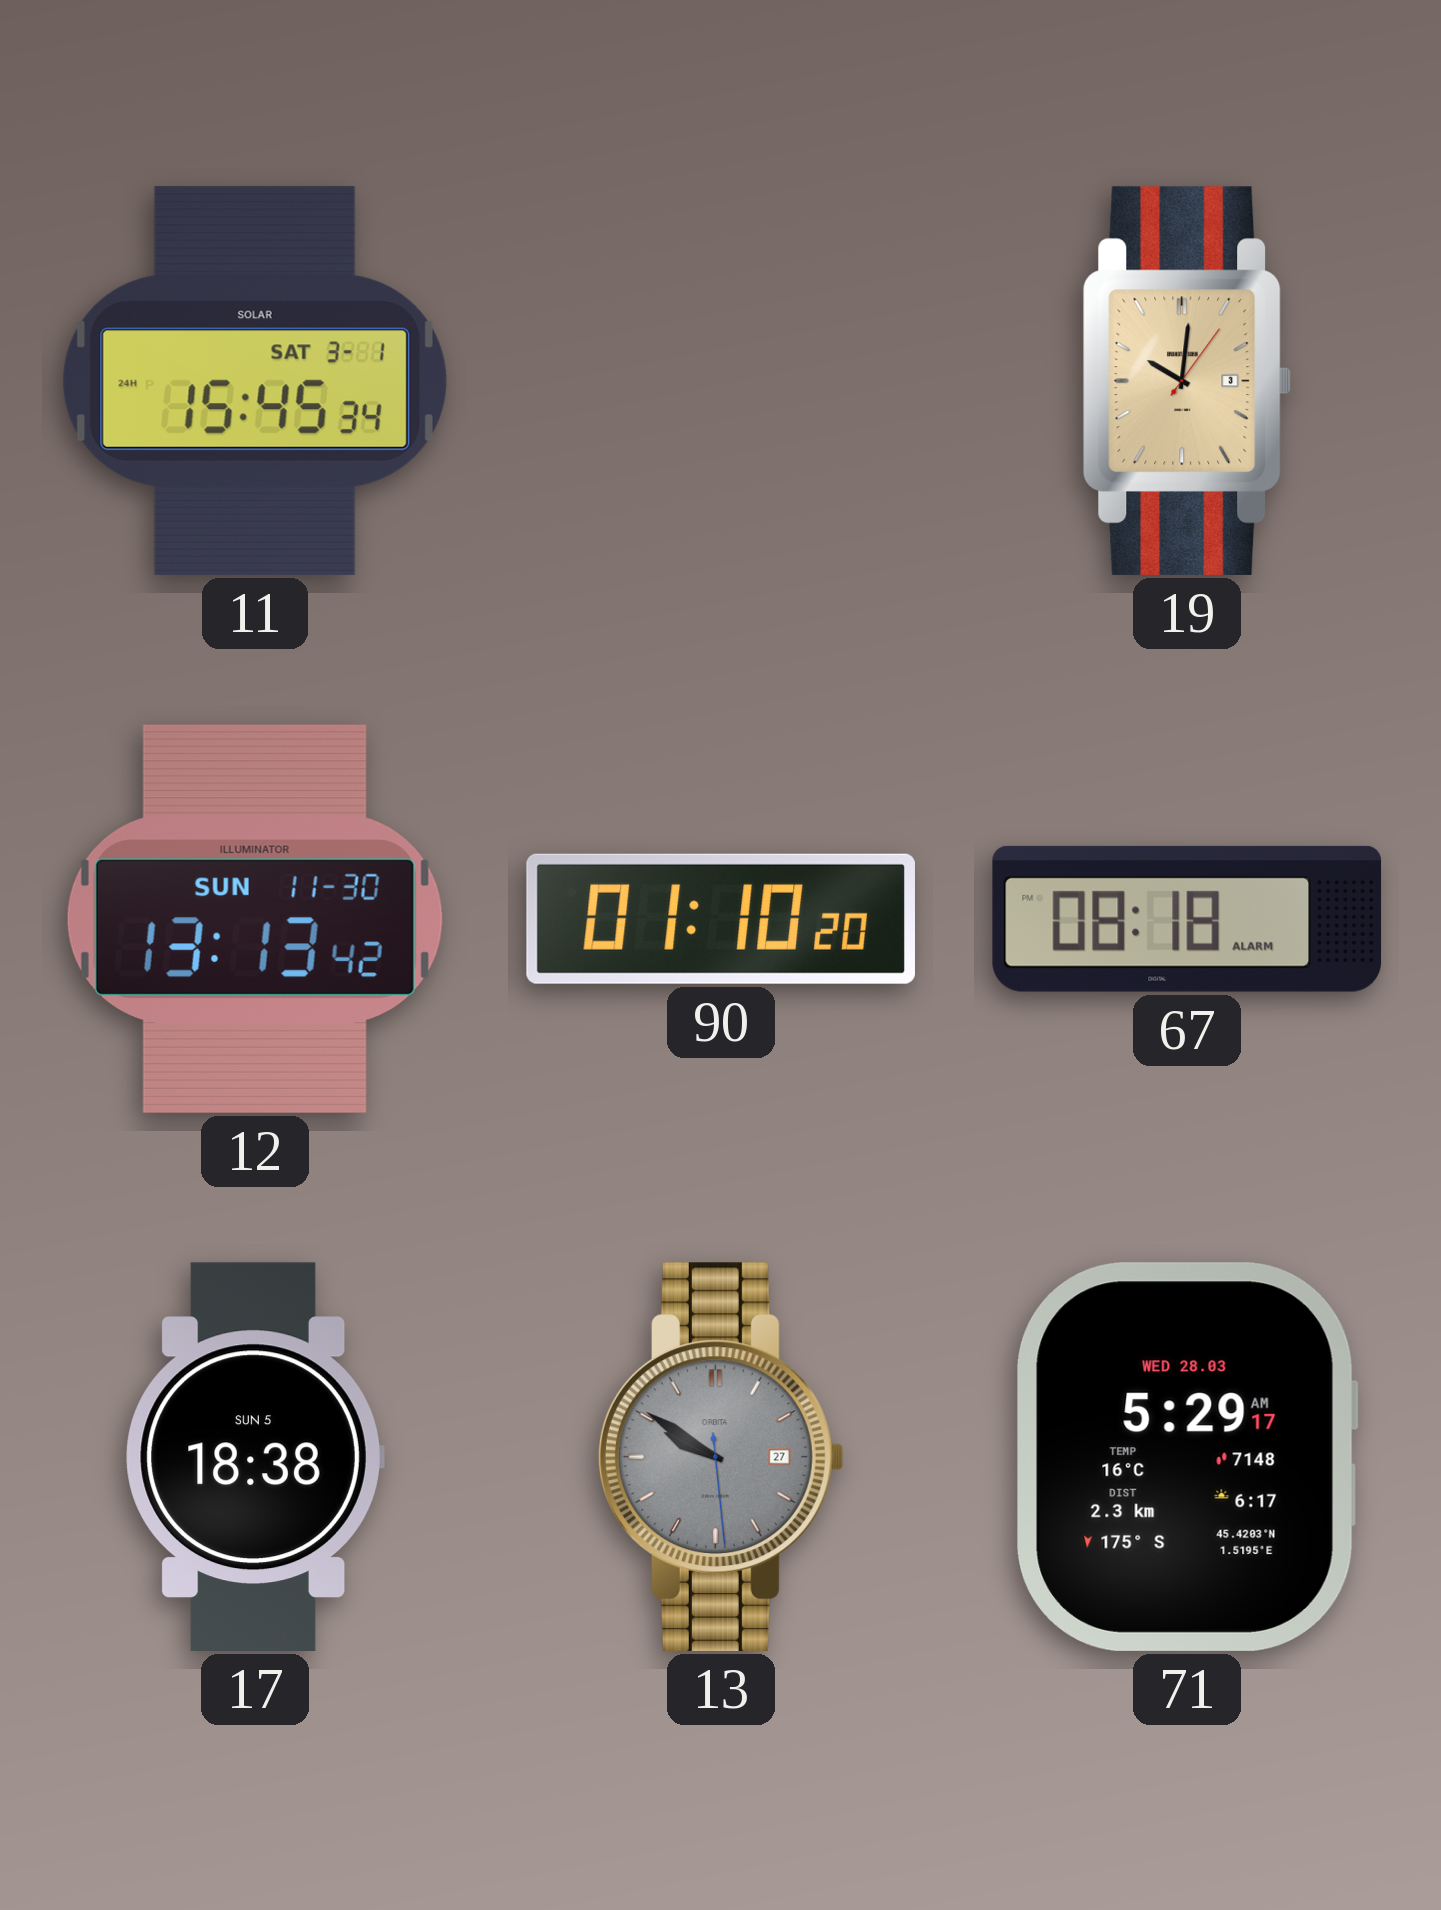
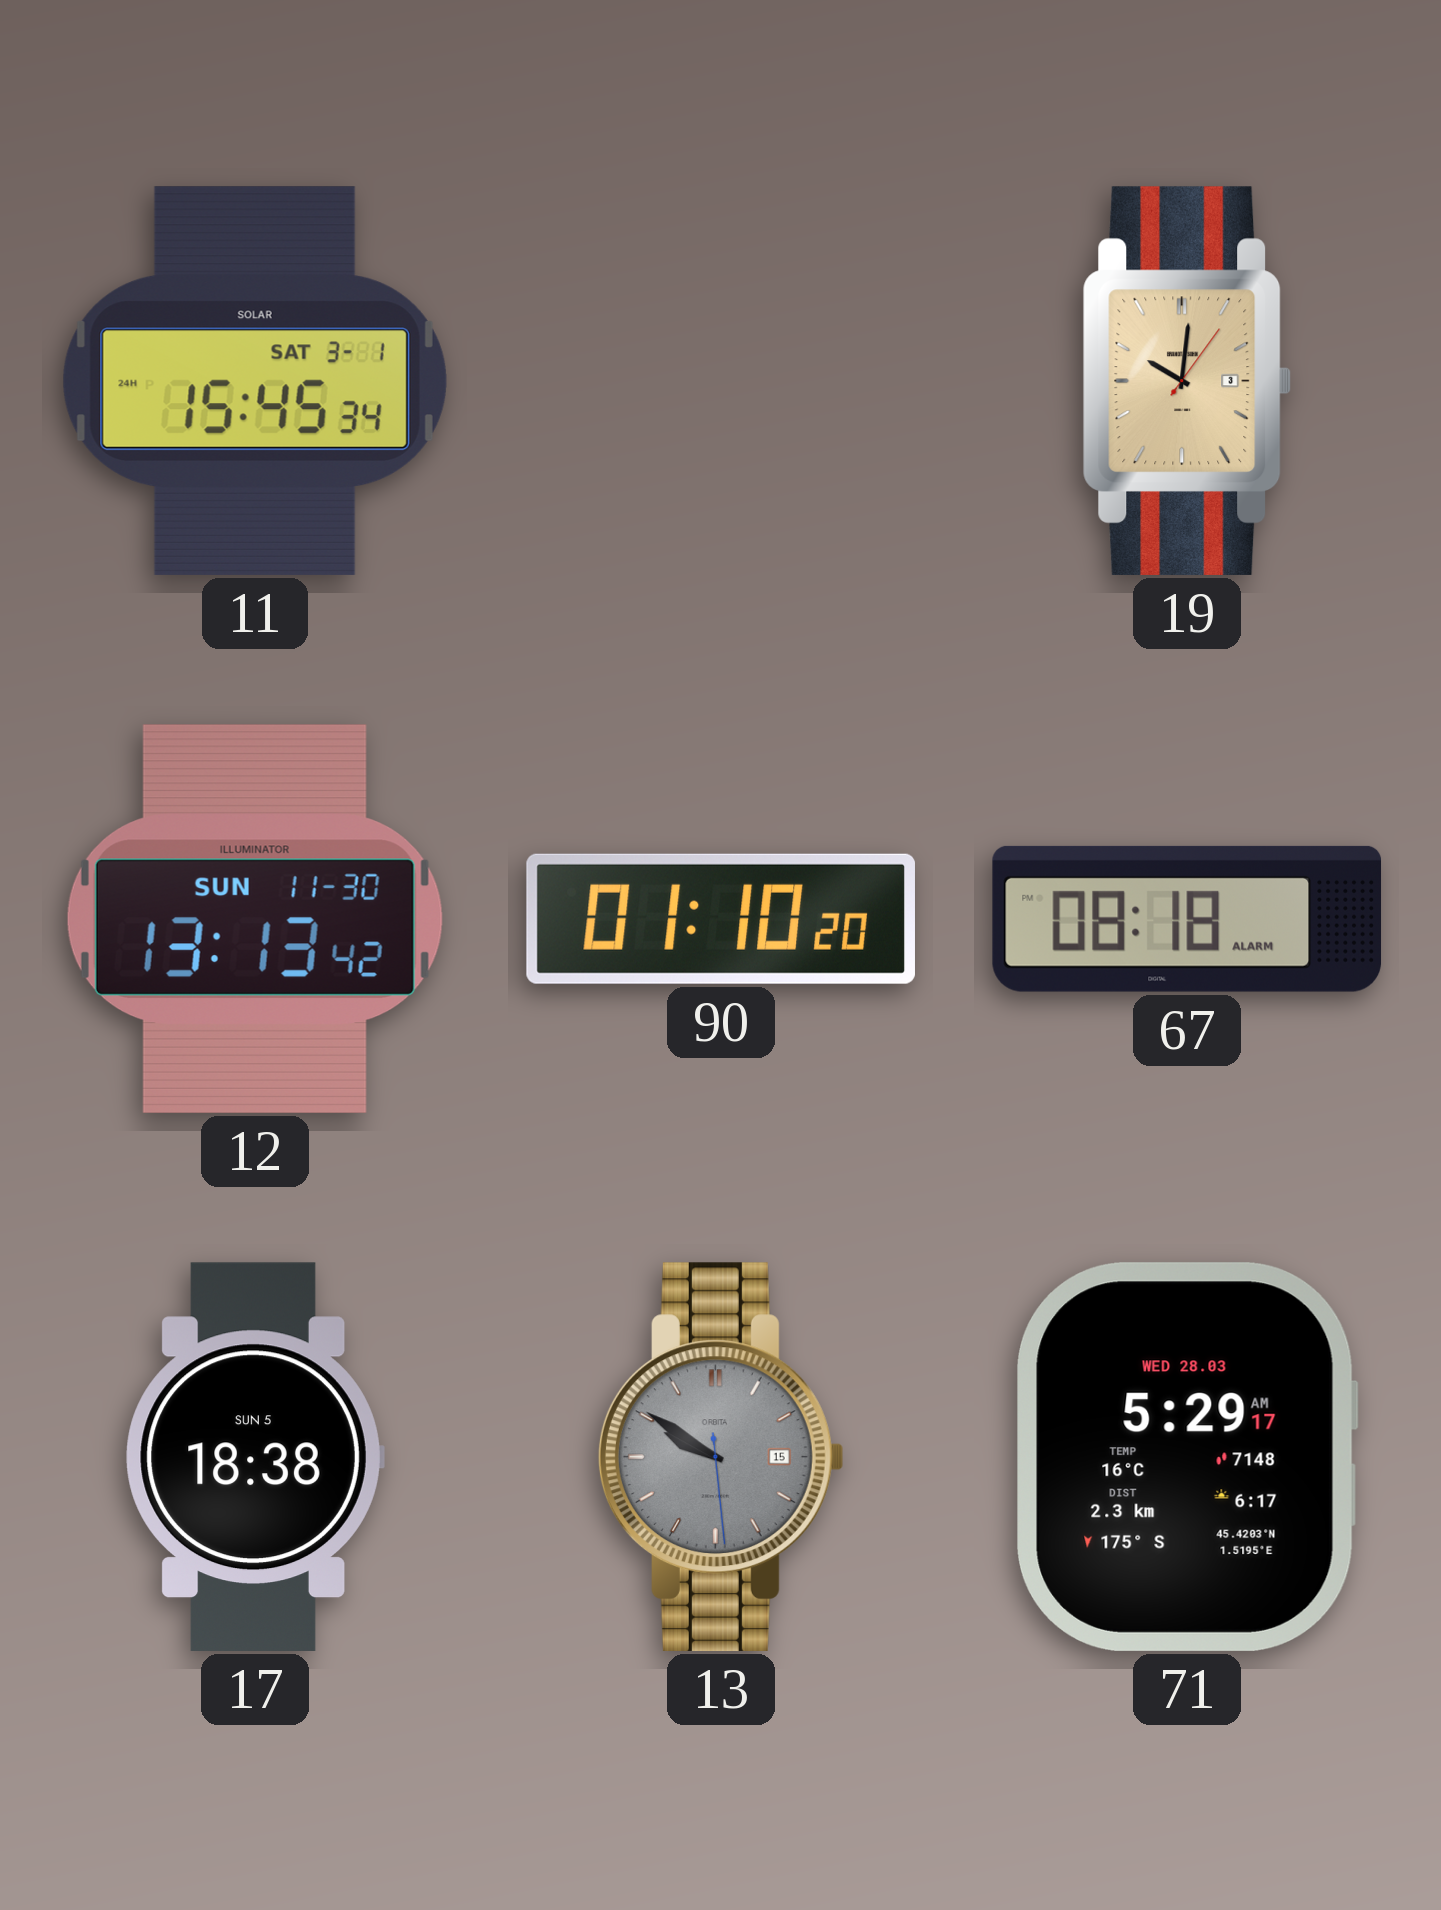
13 date: 27 -> 15
